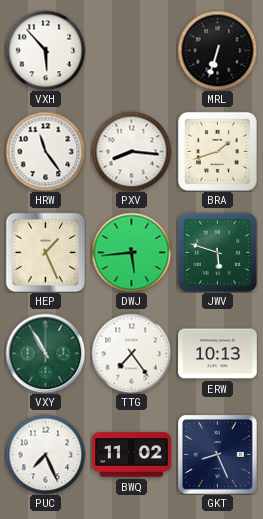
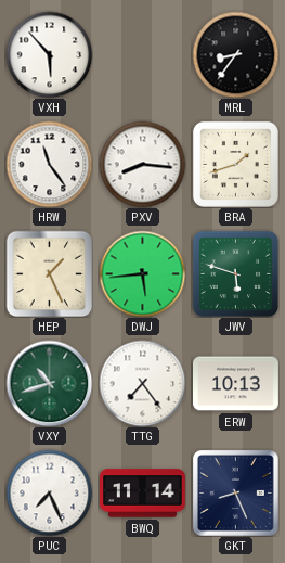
MRL: 6:33 -> 8:36
VXY: 10:55 -> 10:42
BWQ: 11:02 -> 11:14
